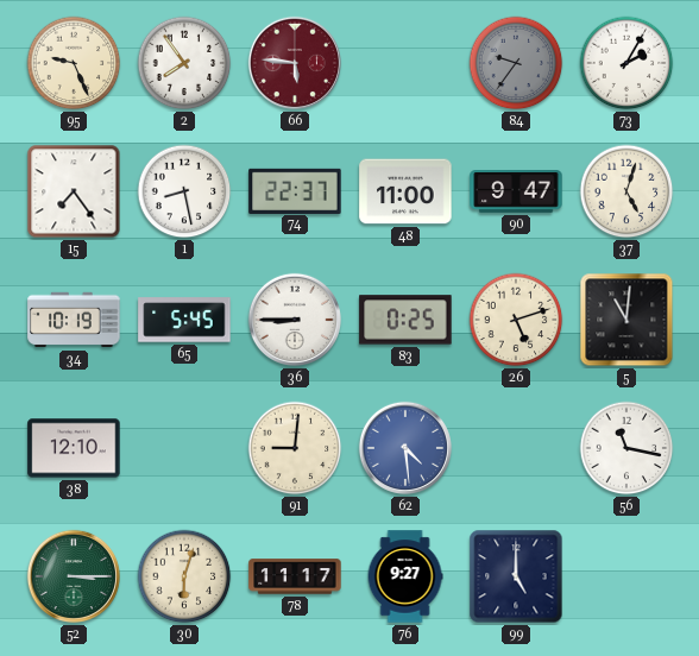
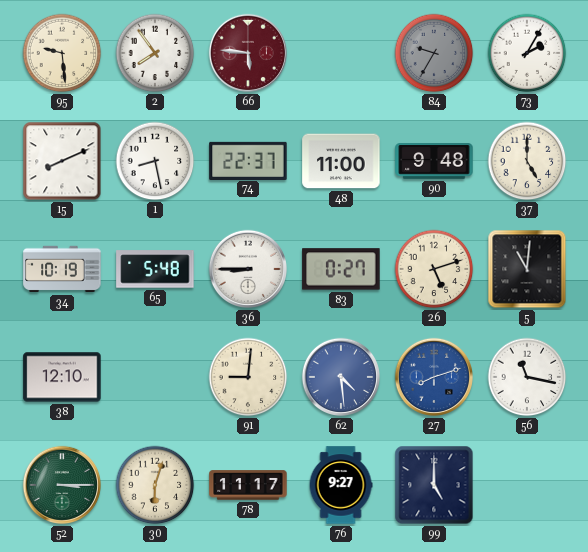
95: 9:26 -> 9:29
84: 9:36 -> 9:35
15: 7:24 -> 8:11
90: 9:47 -> 9:48
37: 5:03 -> 5:00
65: 5:45 -> 5:48
83: 0:25 -> 0:27
27: none -> 8:12
